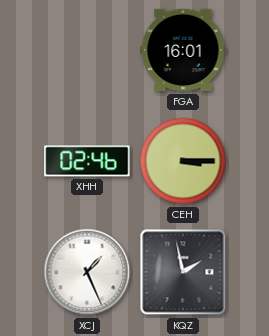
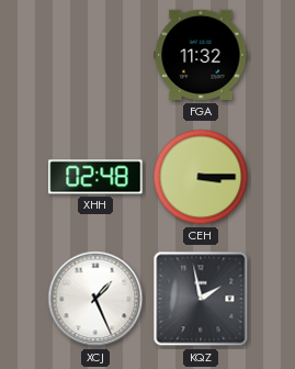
FGA: 16:01 -> 11:32
XHH: 02:46 -> 02:48
